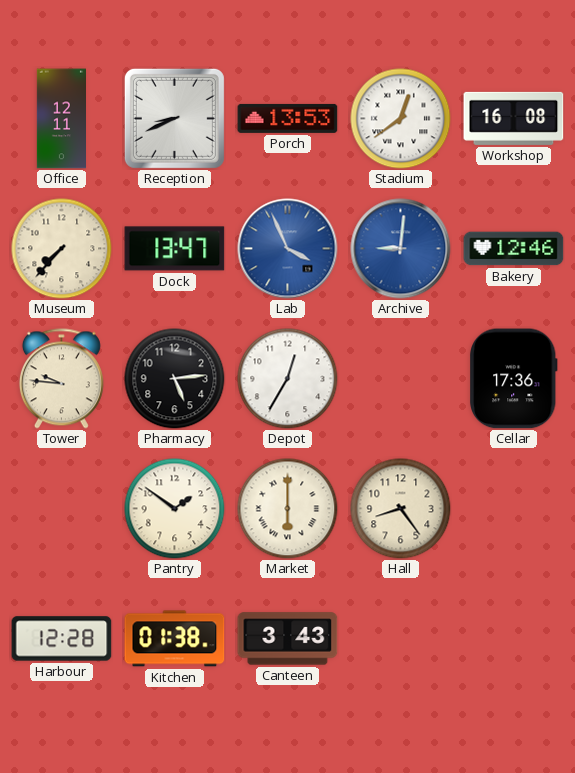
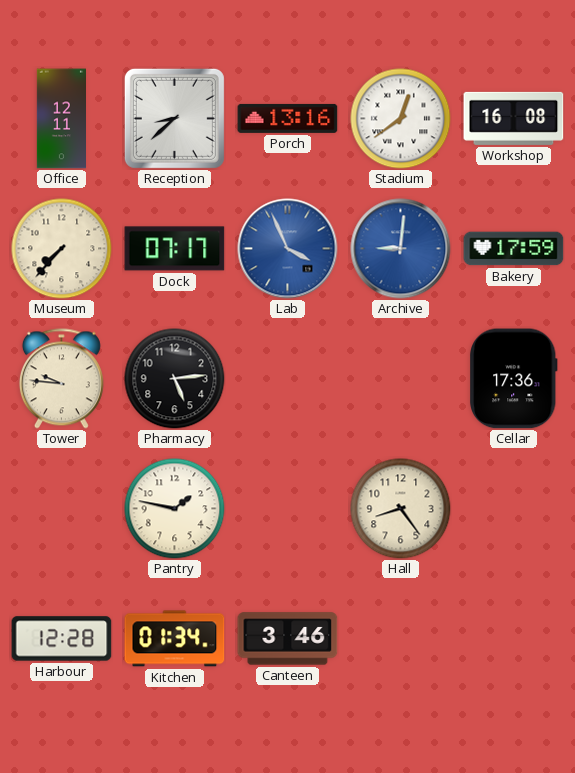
Reception: 8:41 -> 8:38
Porch: 13:53 -> 13:16
Dock: 13:47 -> 07:17
Bakery: 12:46 -> 17:59
Depot: 12:35 -> none
Pantry: 1:51 -> 1:47
Market: 6:00 -> none
Kitchen: 01:38 -> 01:34
Canteen: 3:43 -> 3:46
